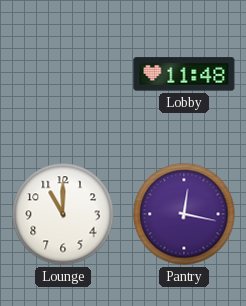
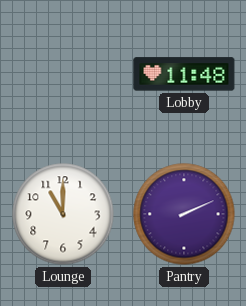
Pantry: 12:17 -> 2:11
